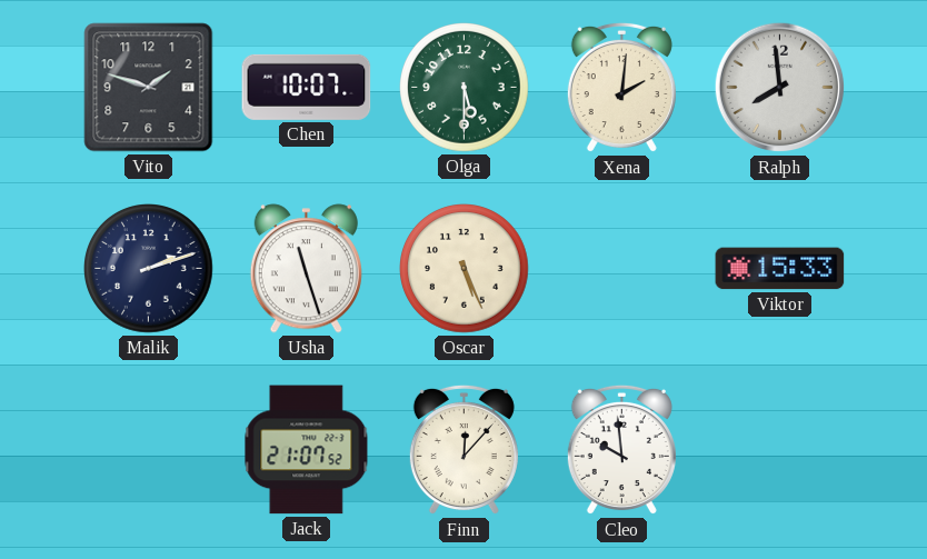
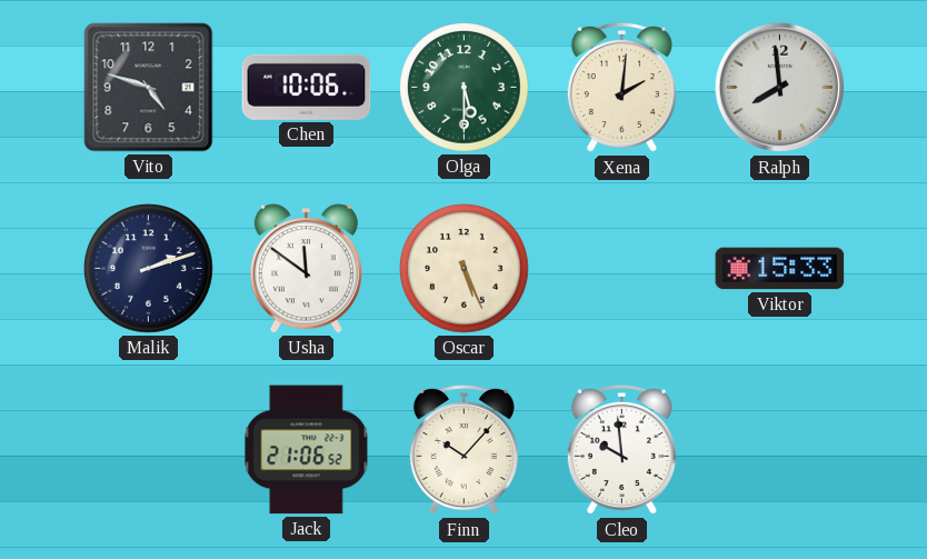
Vito: 1:48 -> 4:48
Chen: 10:07 -> 10:06
Usha: 11:27 -> 11:51
Jack: 21:07 -> 21:06
Finn: 12:07 -> 10:07
